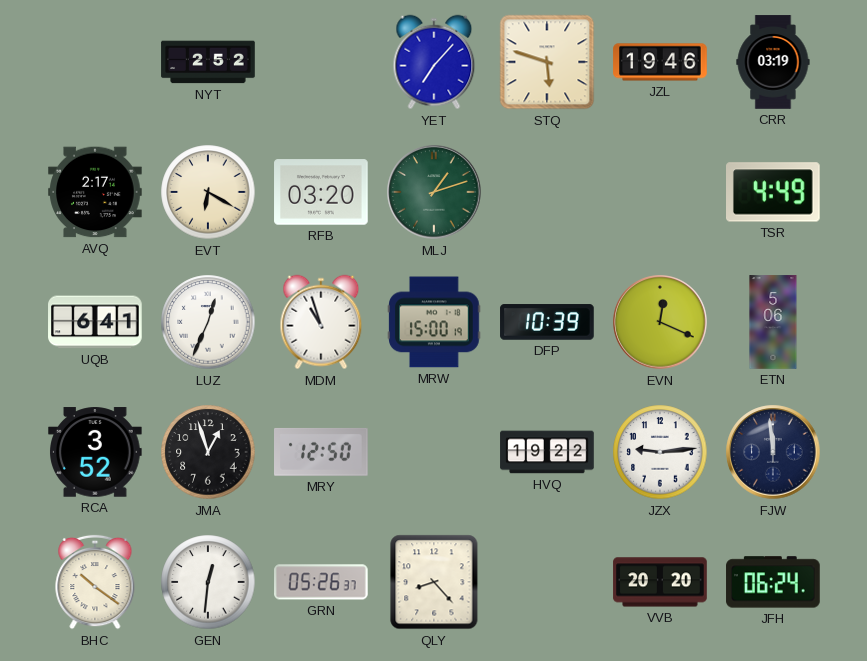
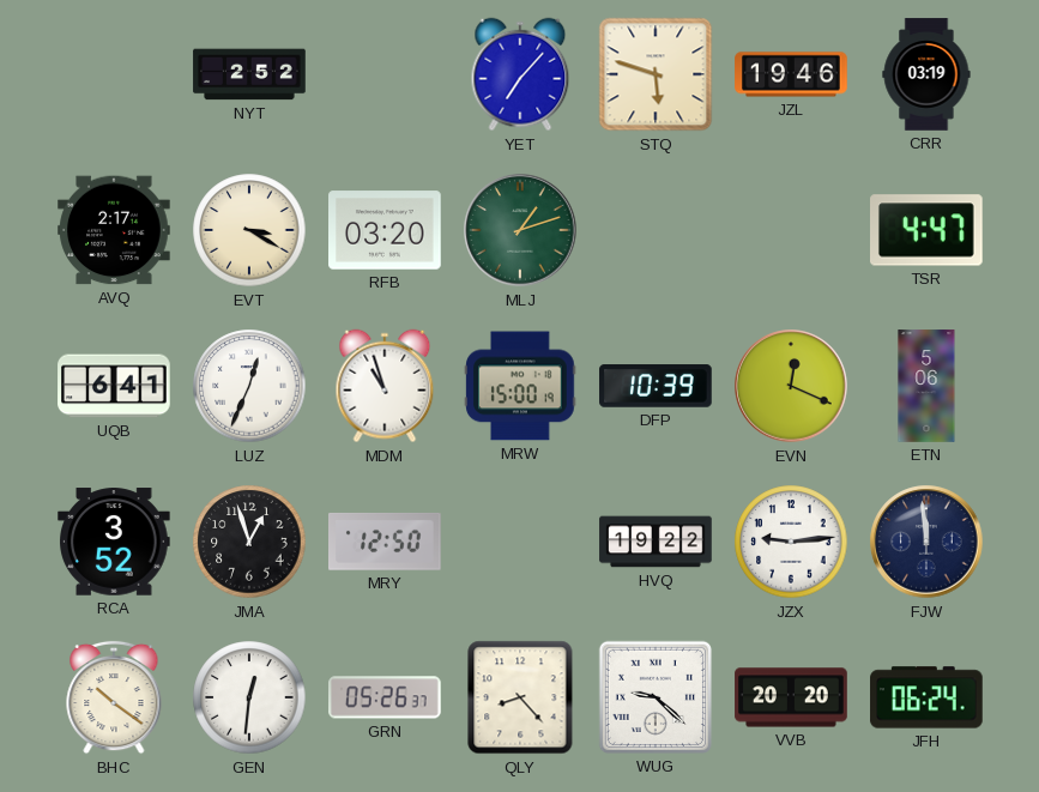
EVT: 6:20 -> 3:20
TSR: 4:49 -> 4:47
WUG: none -> 9:22
